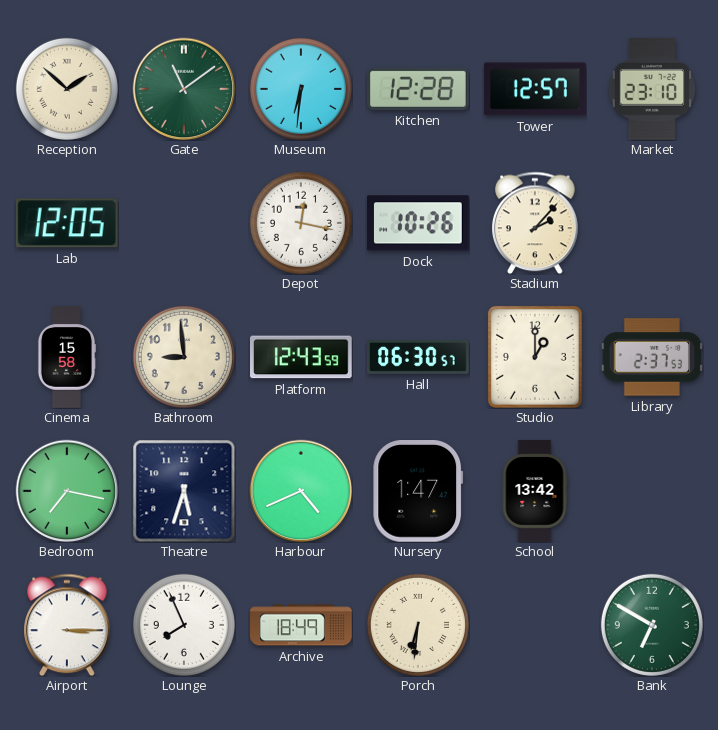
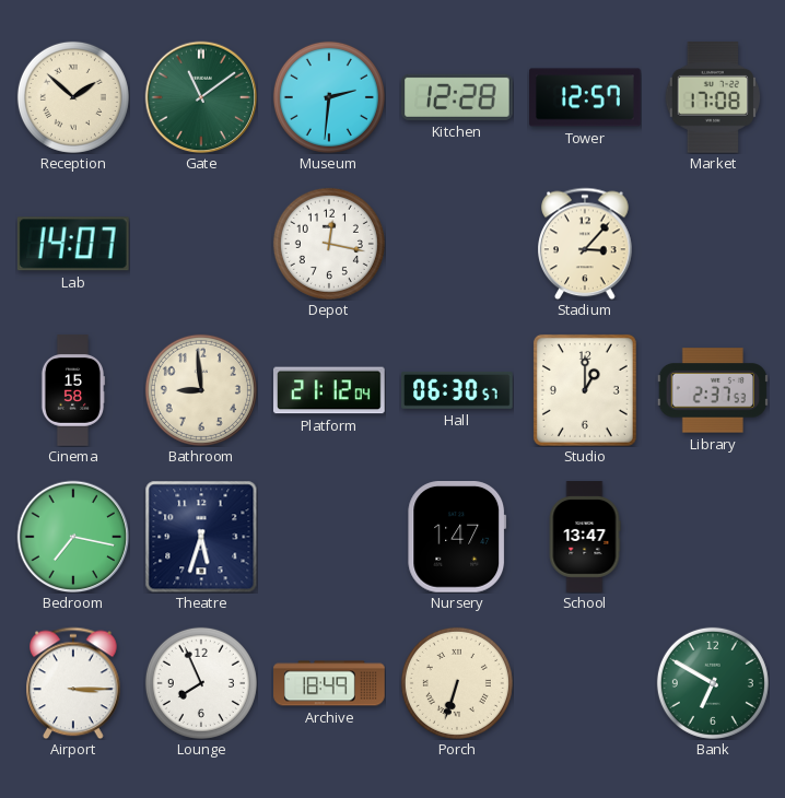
Museum: 6:31 -> 2:31
Market: 23:10 -> 17:08
Lab: 12:05 -> 14:07
Dock: 10:26 -> none
Stadium: 2:07 -> 3:07
Platform: 12:43 -> 21:12
Harbour: 4:41 -> none
School: 13:42 -> 13:47
Porch: 6:31 -> 6:33
